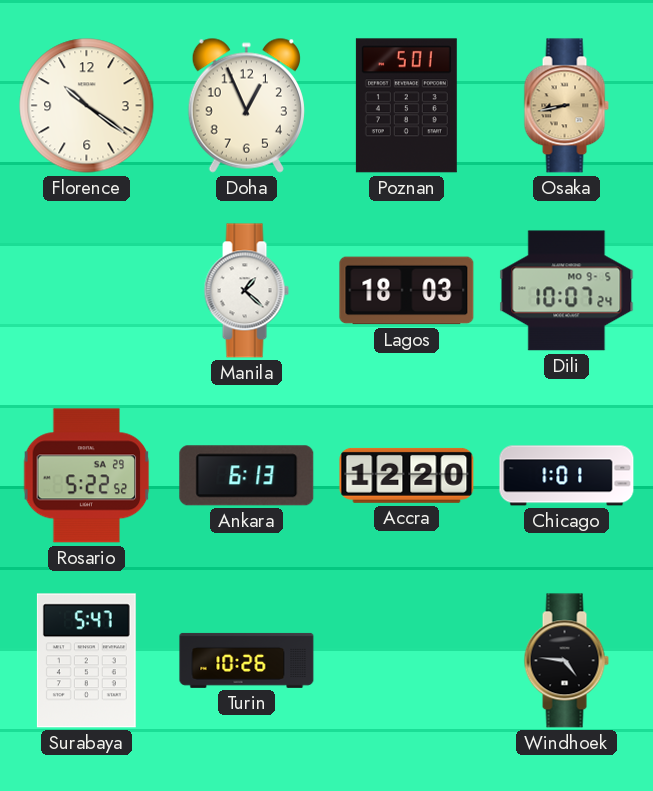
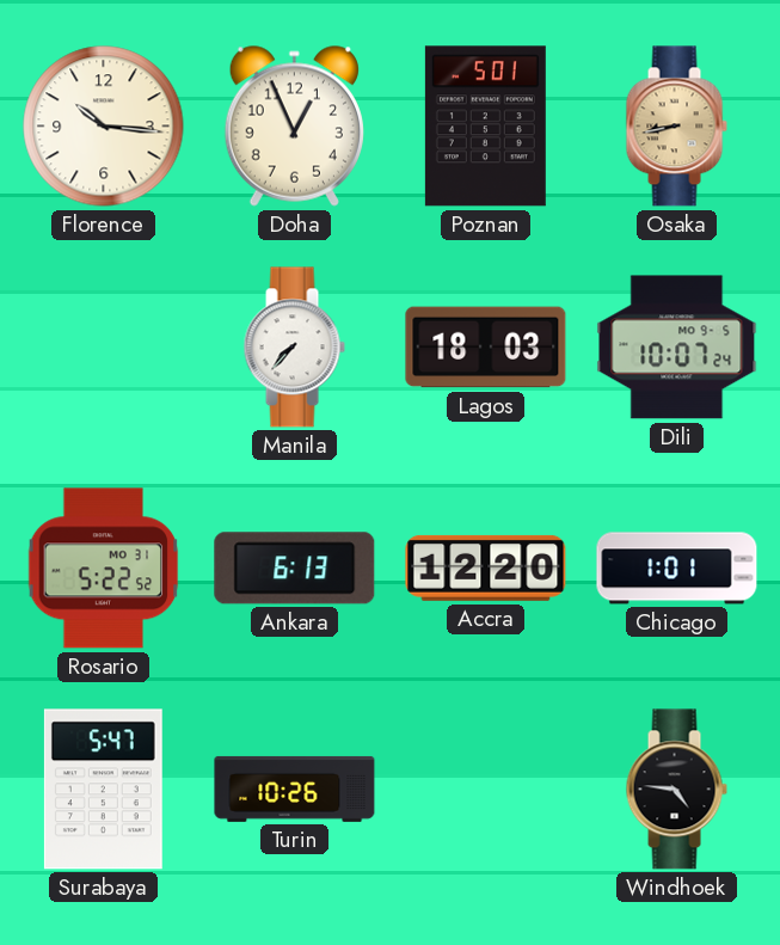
Florence: 10:21 -> 10:16
Manila: 1:22 -> 7:37
Rosario date: SA 29 -> MO 31
